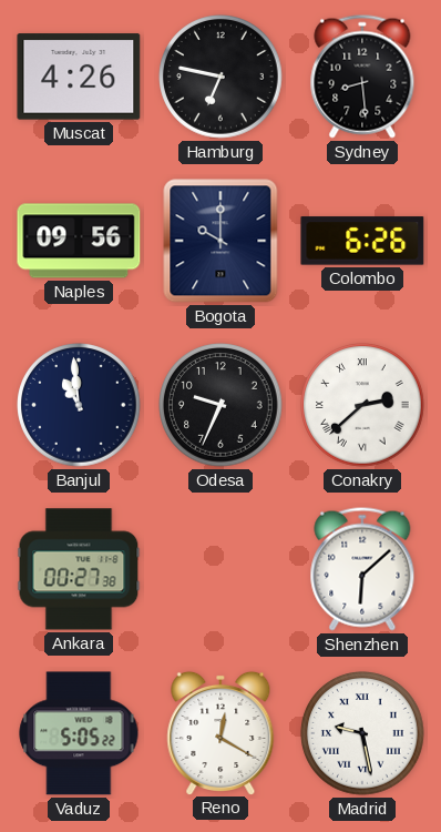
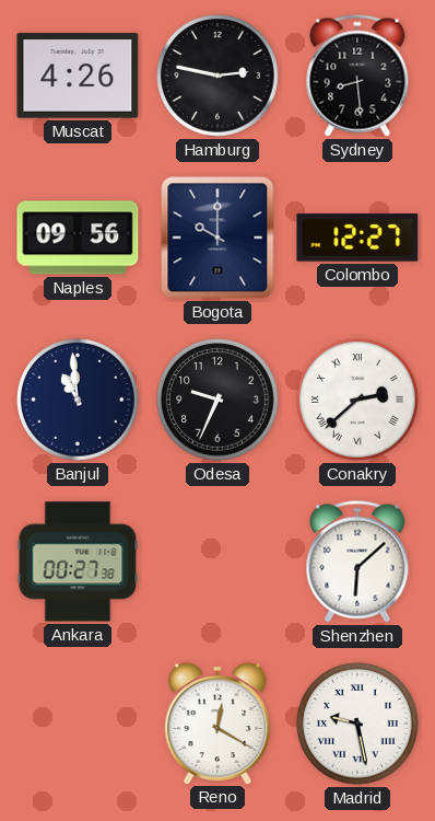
Hamburg: 6:47 -> 2:47
Colombo: 6:26 -> 12:27
Vaduz: 5:05 -> none
